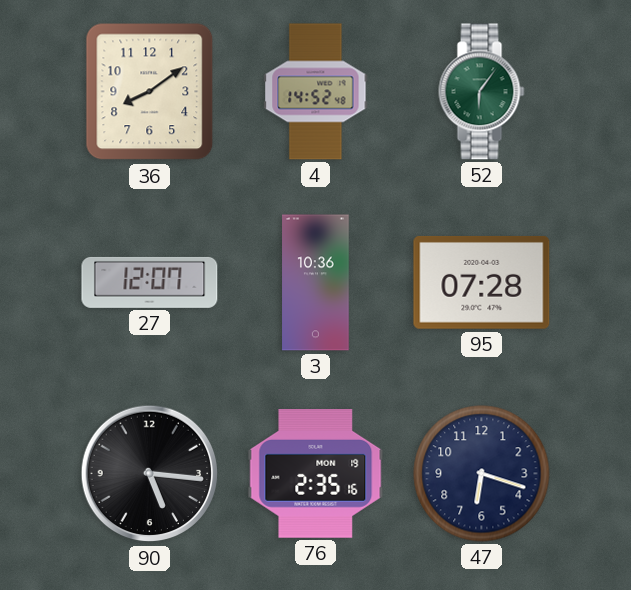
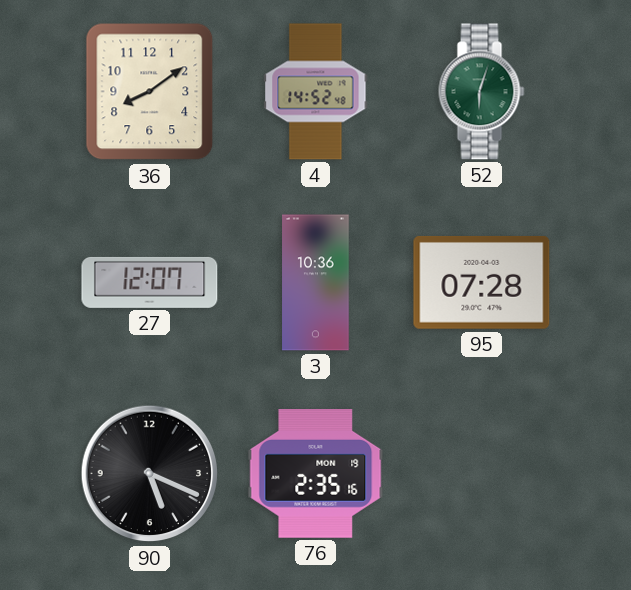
52: 6:06 -> 6:03
90: 5:16 -> 5:19
47: 6:18 -> none
